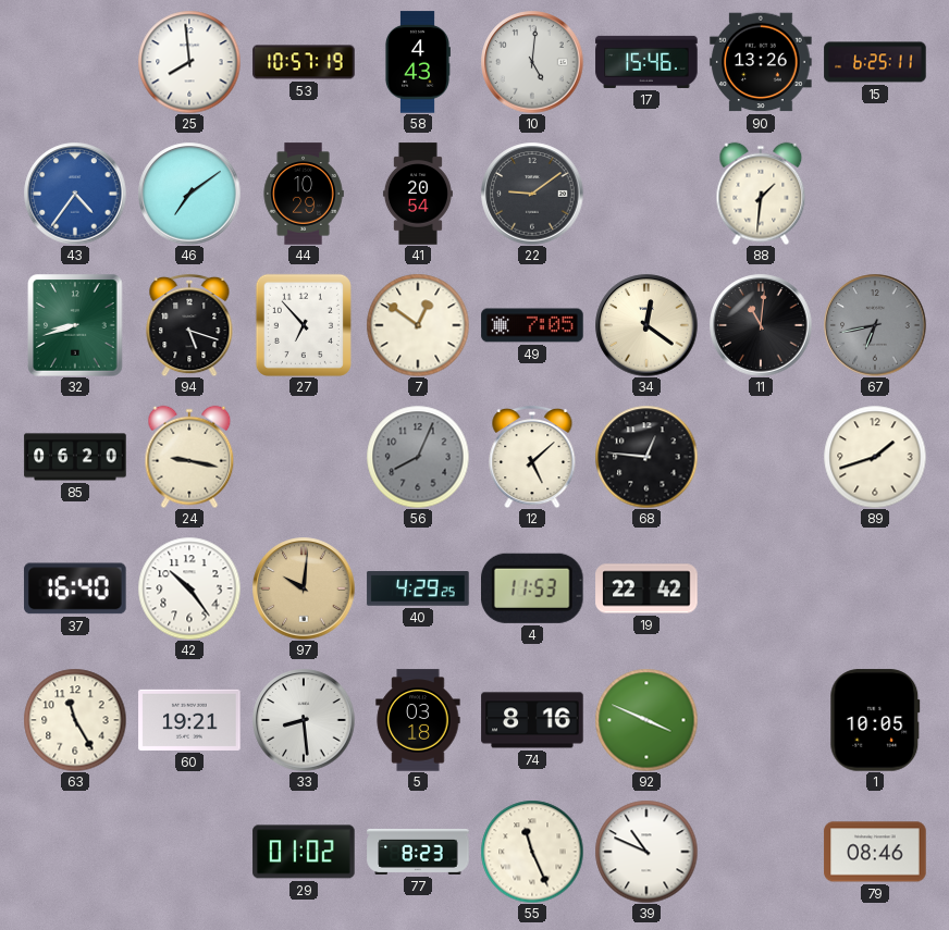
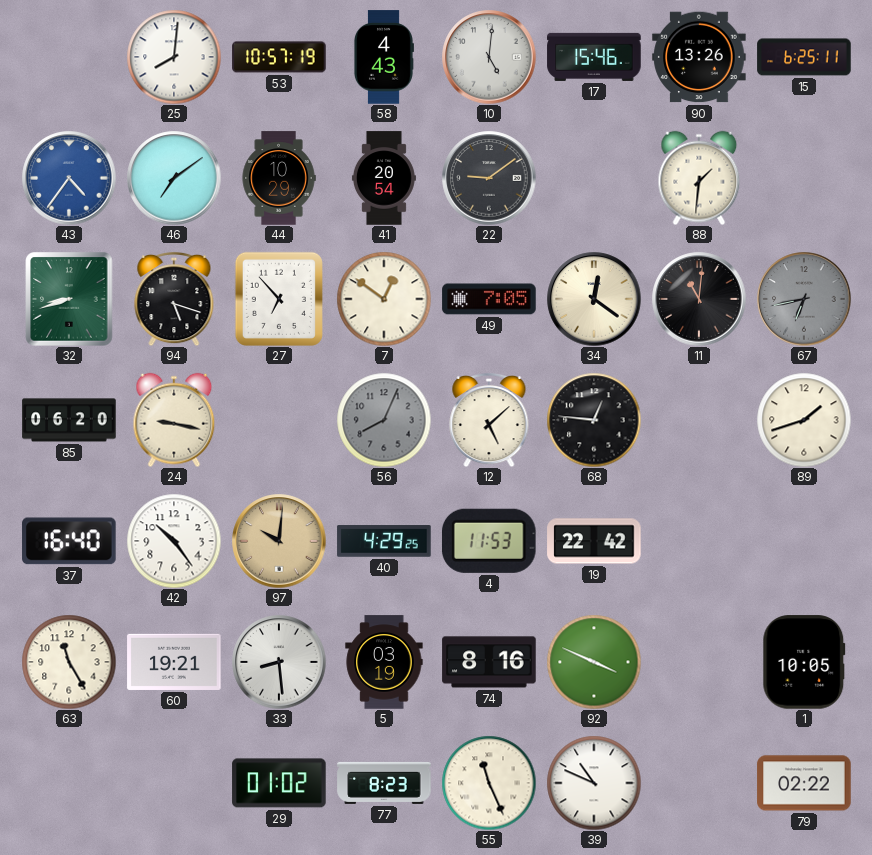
25: 7:59 -> 8:01
5: 03:18 -> 03:19
79: 08:46 -> 02:22
